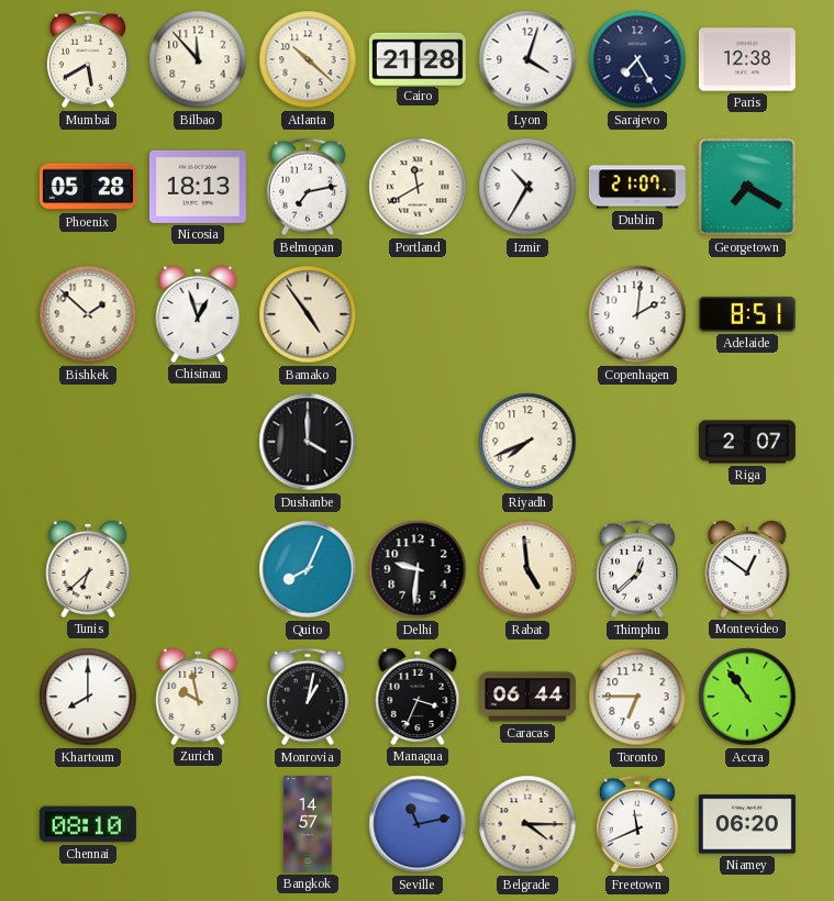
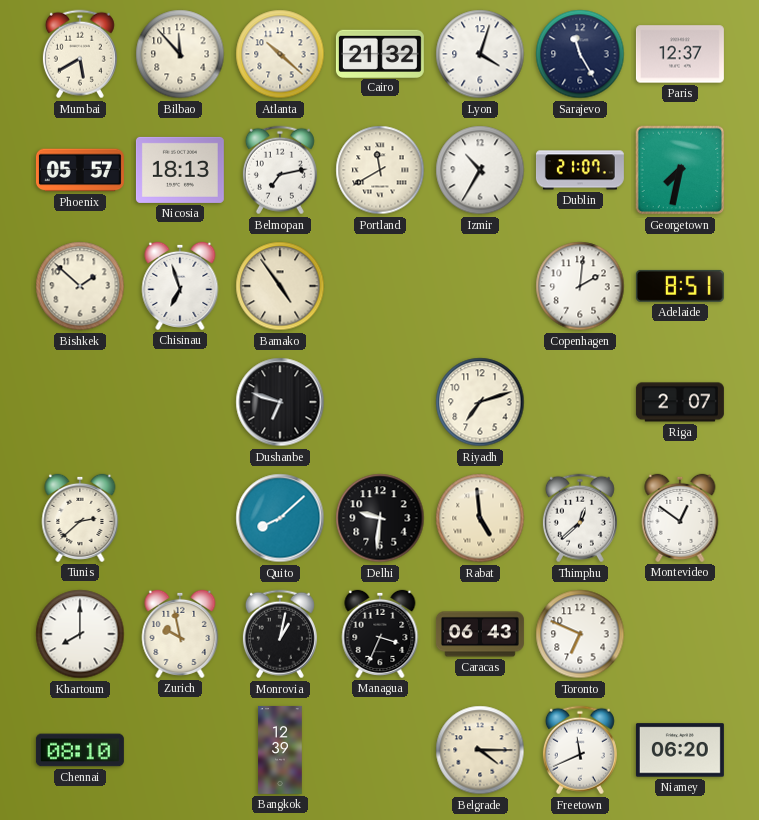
Cairo: 21:28 -> 21:32
Sarajevo: 7:25 -> 11:25
Paris: 12:38 -> 12:37
Phoenix: 05:28 -> 05:57
Georgetown: 7:20 -> 7:32
Chisinau: 12:57 -> 6:57
Dushanbe: 4:00 -> 6:48
Riyadh: 7:41 -> 7:12
Tunis: 6:38 -> 2:38
Quito: 8:04 -> 8:08
Caracas: 06:44 -> 06:43
Toronto: 6:45 -> 6:49
Accra: 10:54 -> none
Bangkok: 14:57 -> 12:39
Seville: 11:13 -> none
